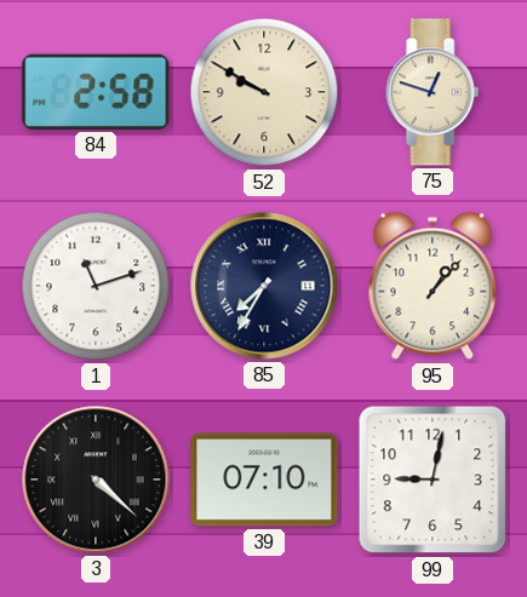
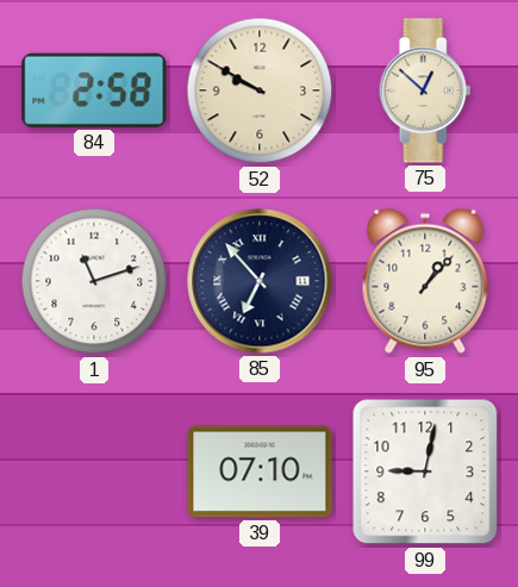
75: 12:48 -> 12:52
85: 7:35 -> 6:53
3: 4:22 -> none
